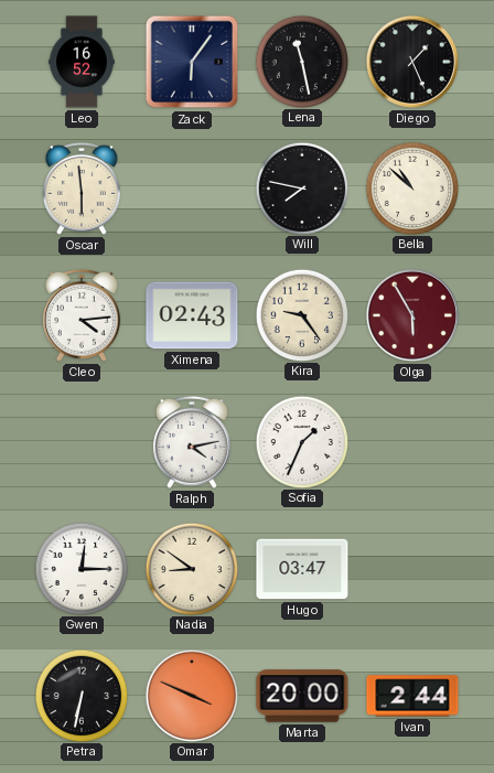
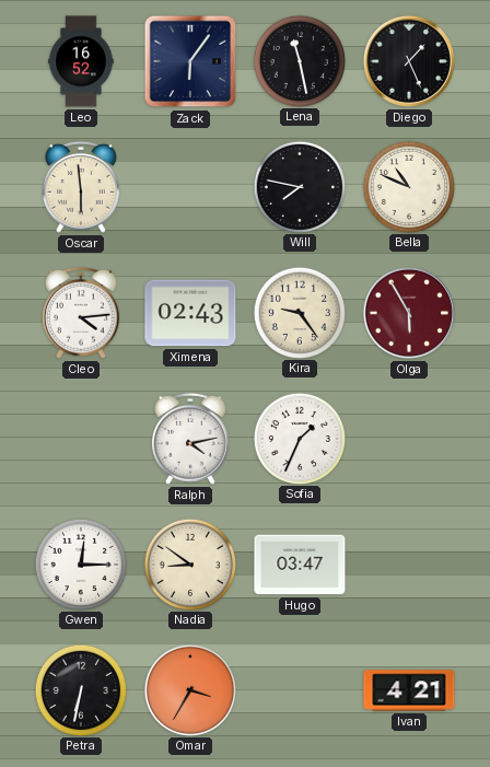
Bella: 10:52 -> 10:49
Omar: 3:49 -> 3:35
Marta: 20:00 -> none
Ivan: 2:44 -> 4:21
